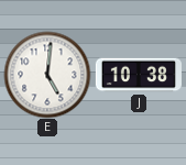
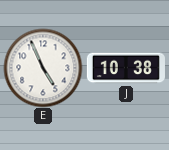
E: 5:01 -> 4:56
